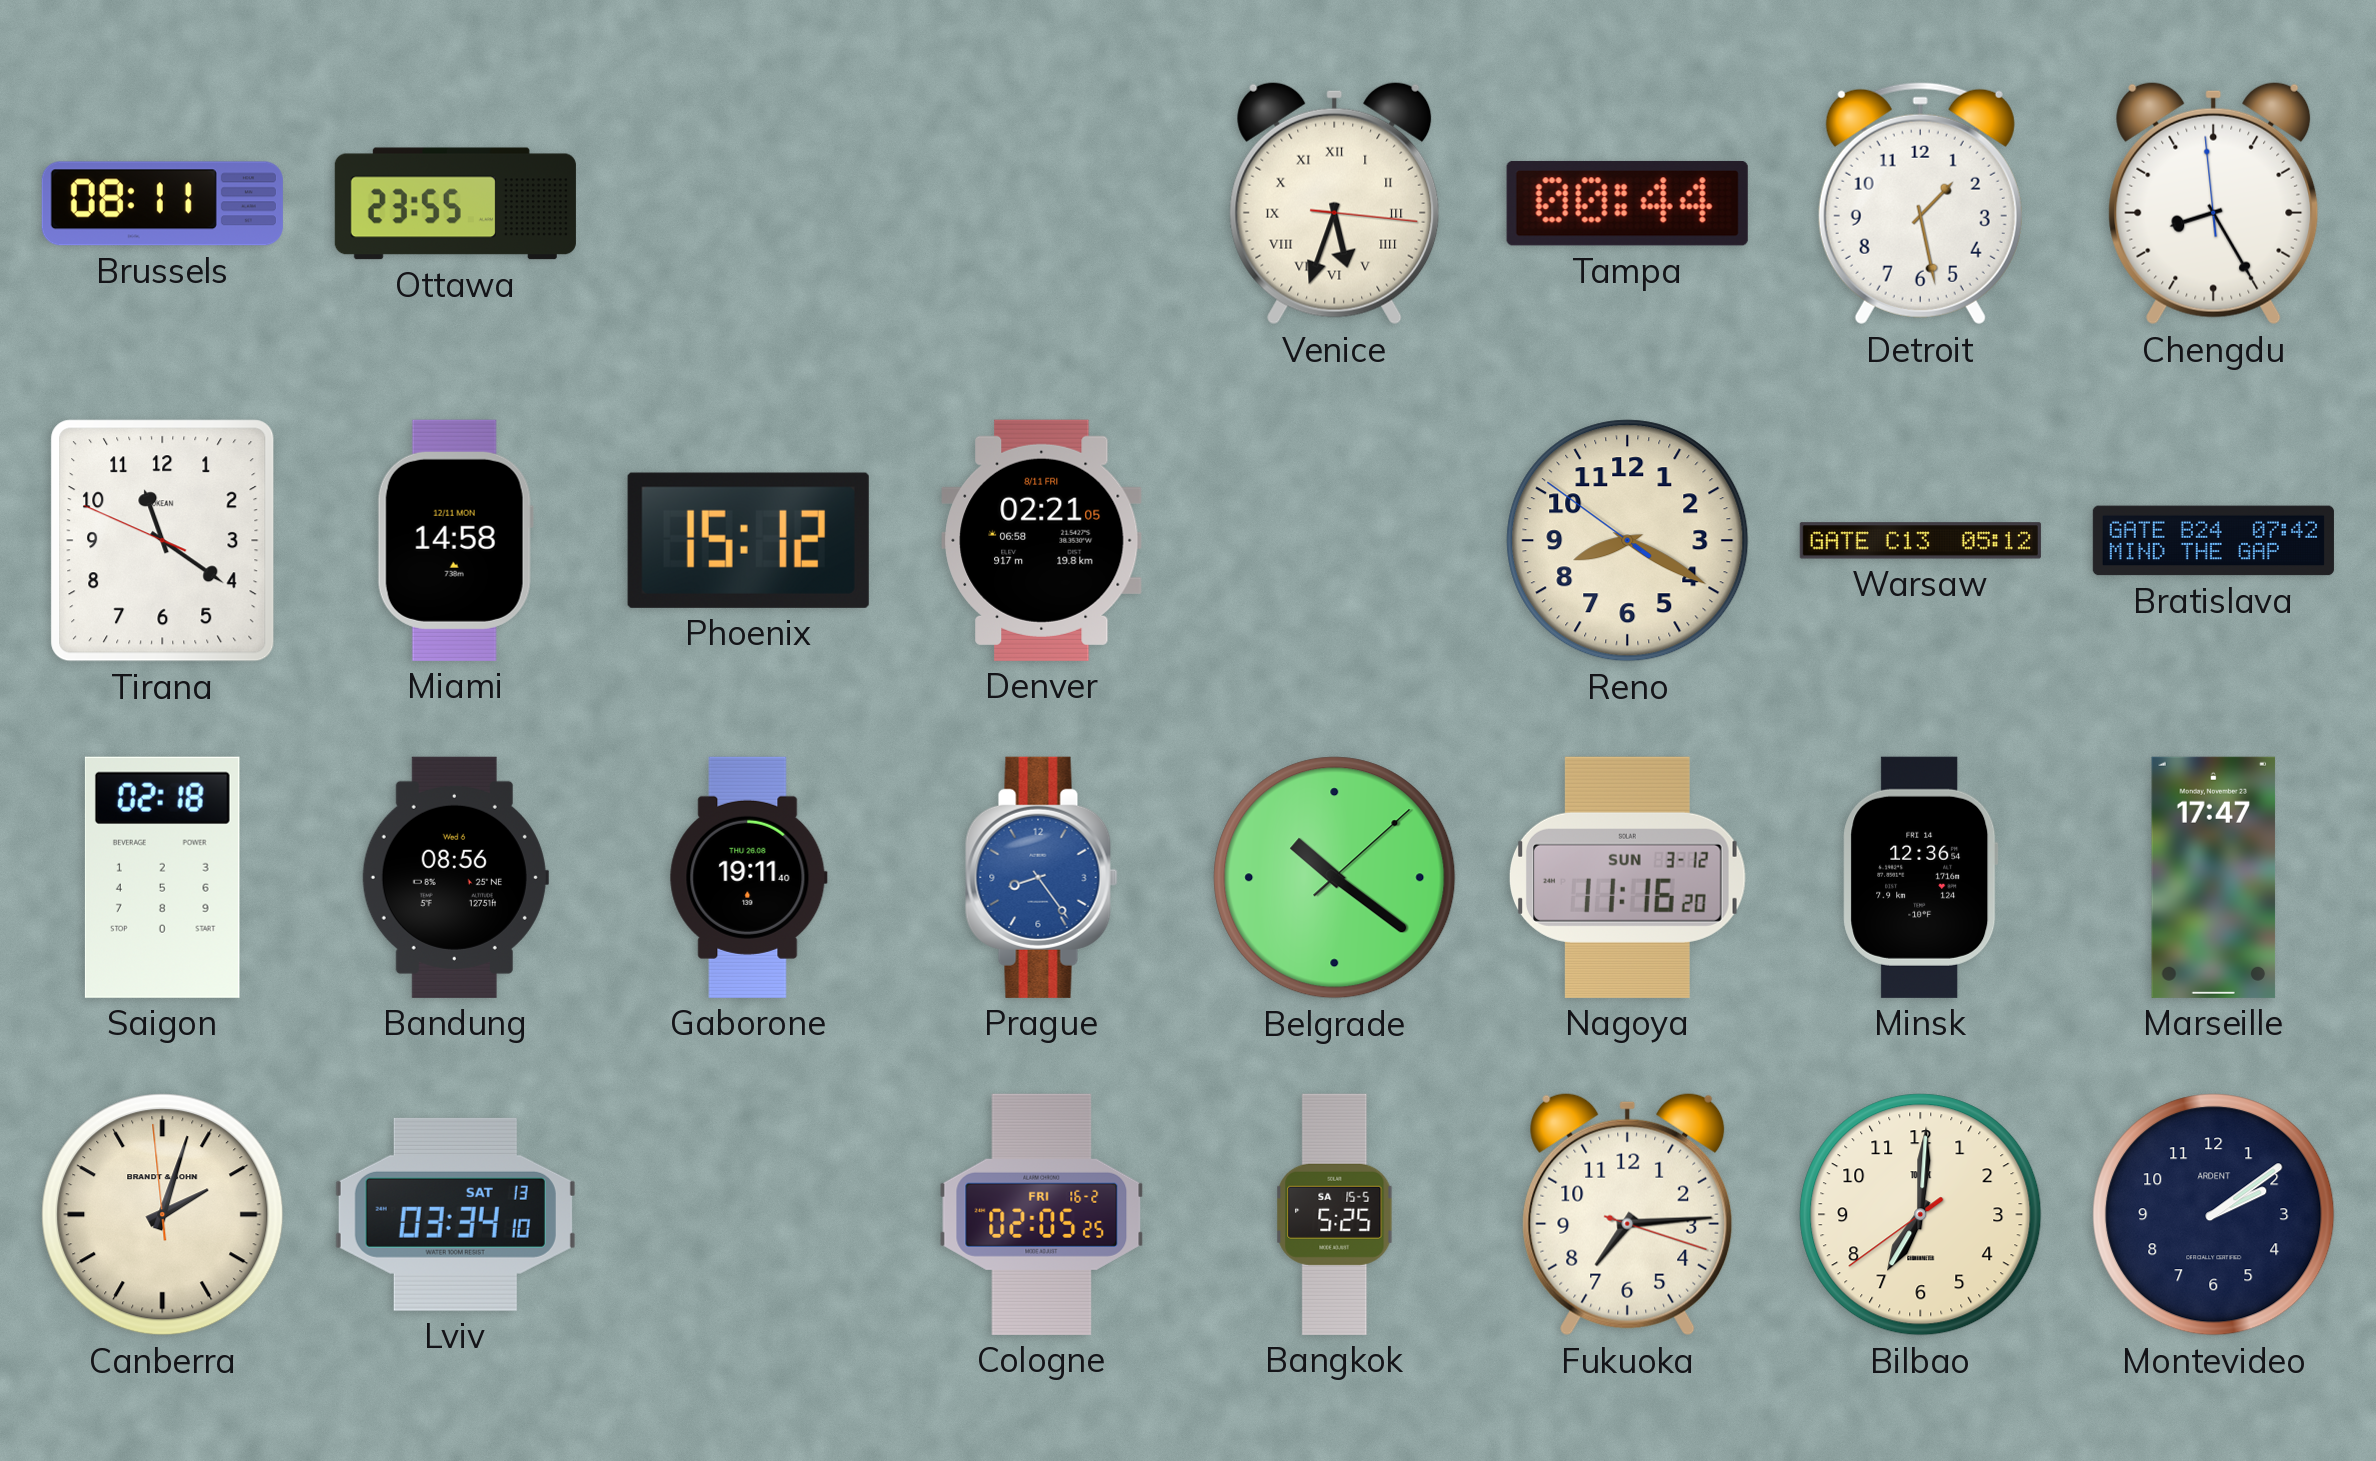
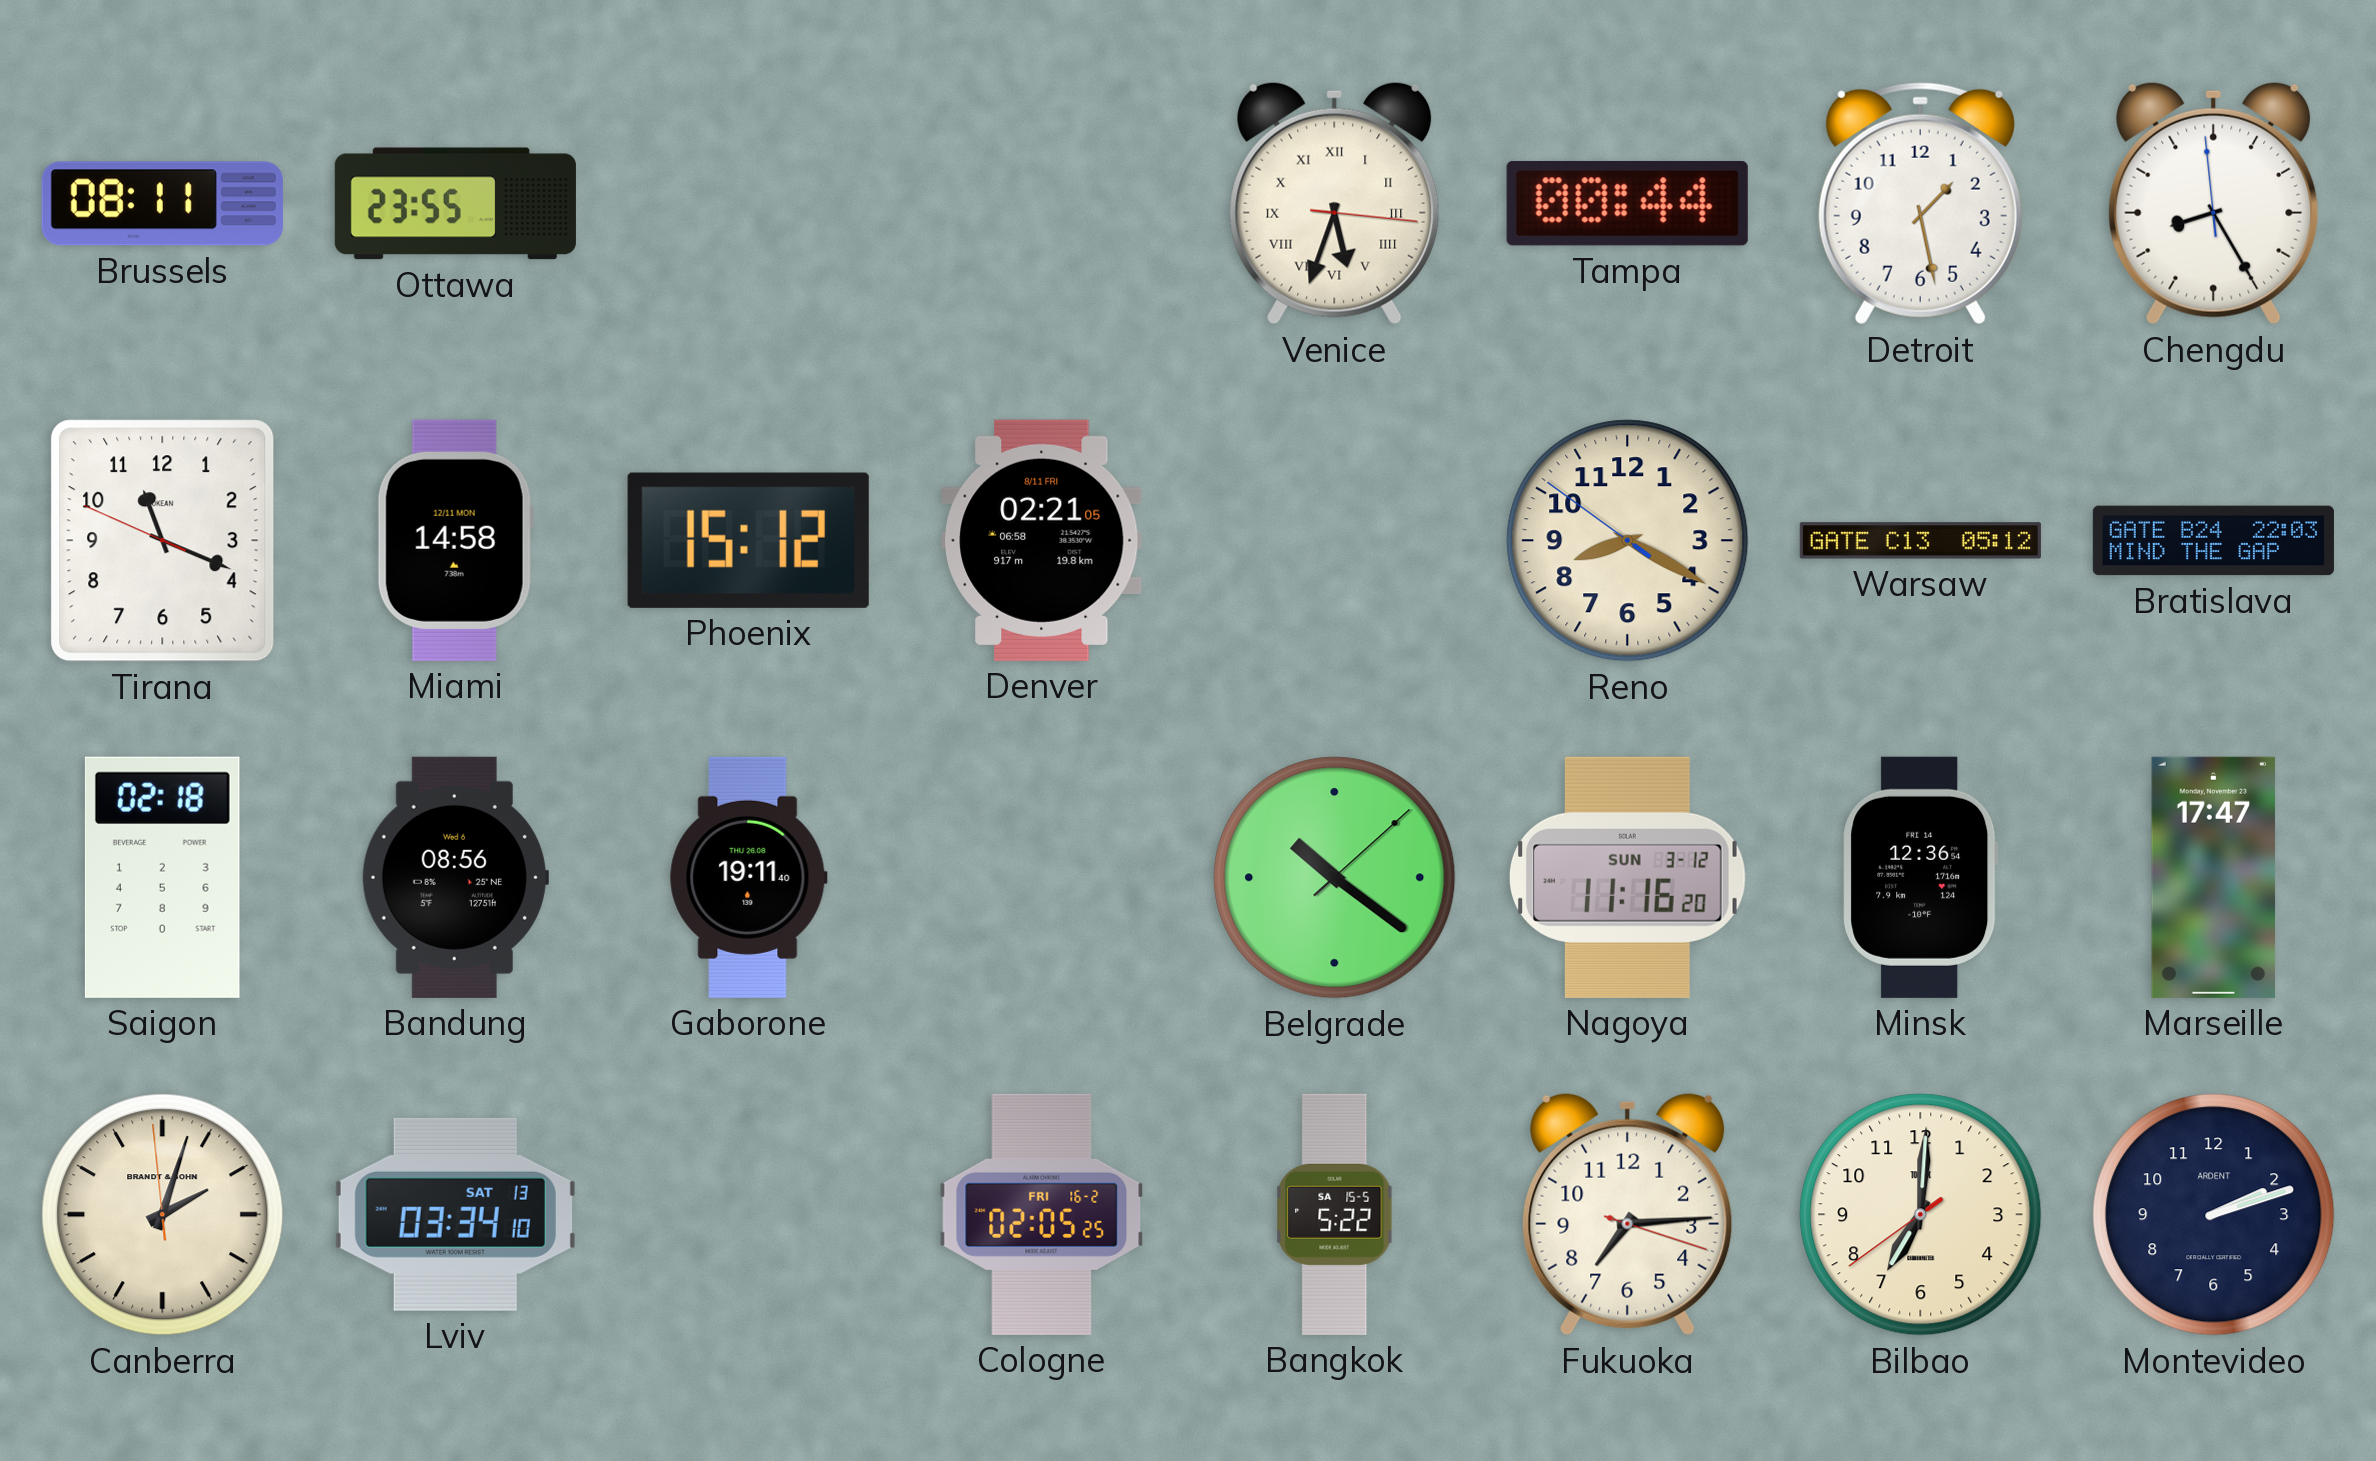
Tirana: 11:20 -> 11:18
Bratislava: 07:42 -> 22:03
Prague: 8:24 -> none
Bangkok: 5:25 -> 5:22
Montevideo: 2:09 -> 2:12
